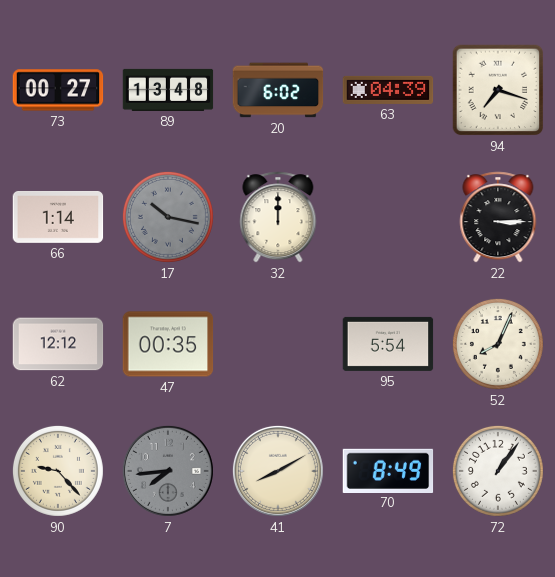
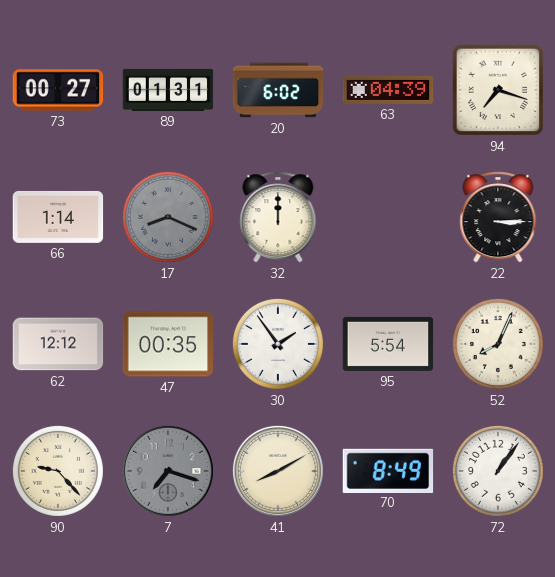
89: 13:48 -> 01:31
17: 10:17 -> 8:19
30: none -> 1:54
7: 7:44 -> 7:18
